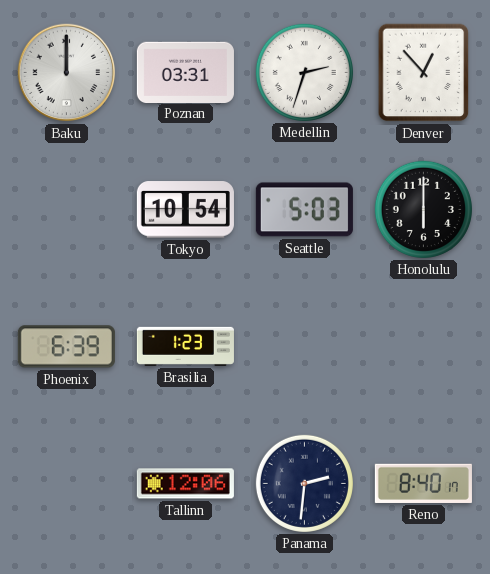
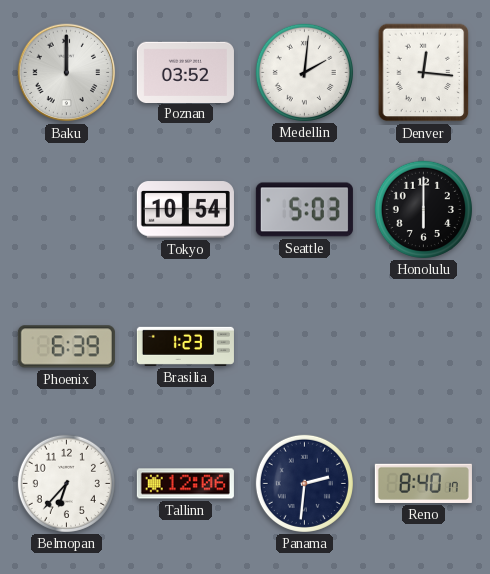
Poznan: 03:31 -> 03:52
Medellin: 2:33 -> 2:01
Denver: 12:53 -> 12:16
Belmopan: none -> 6:37
